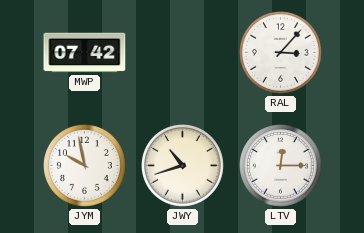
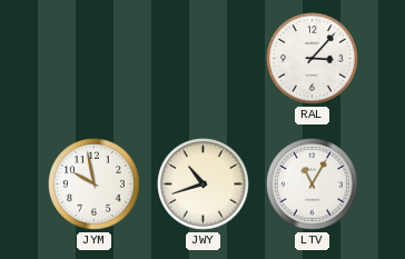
MWP: 07:42 -> none
LTV: 12:15 -> 11:05
